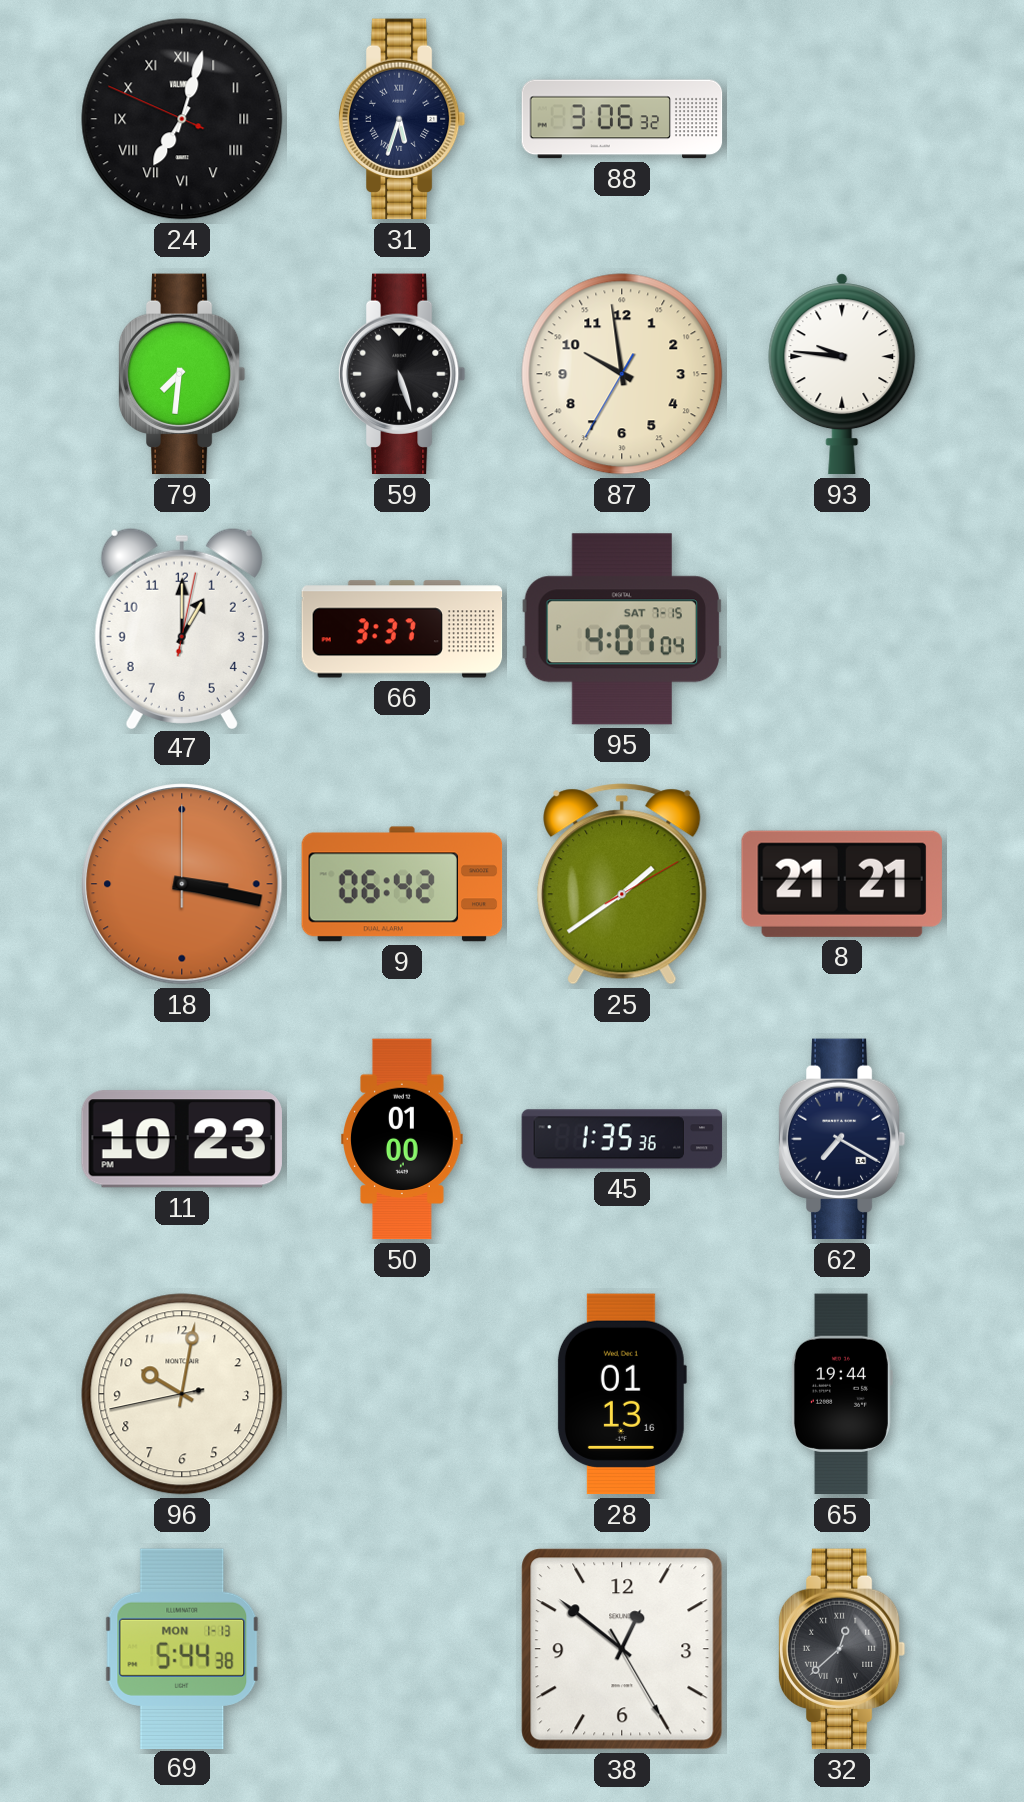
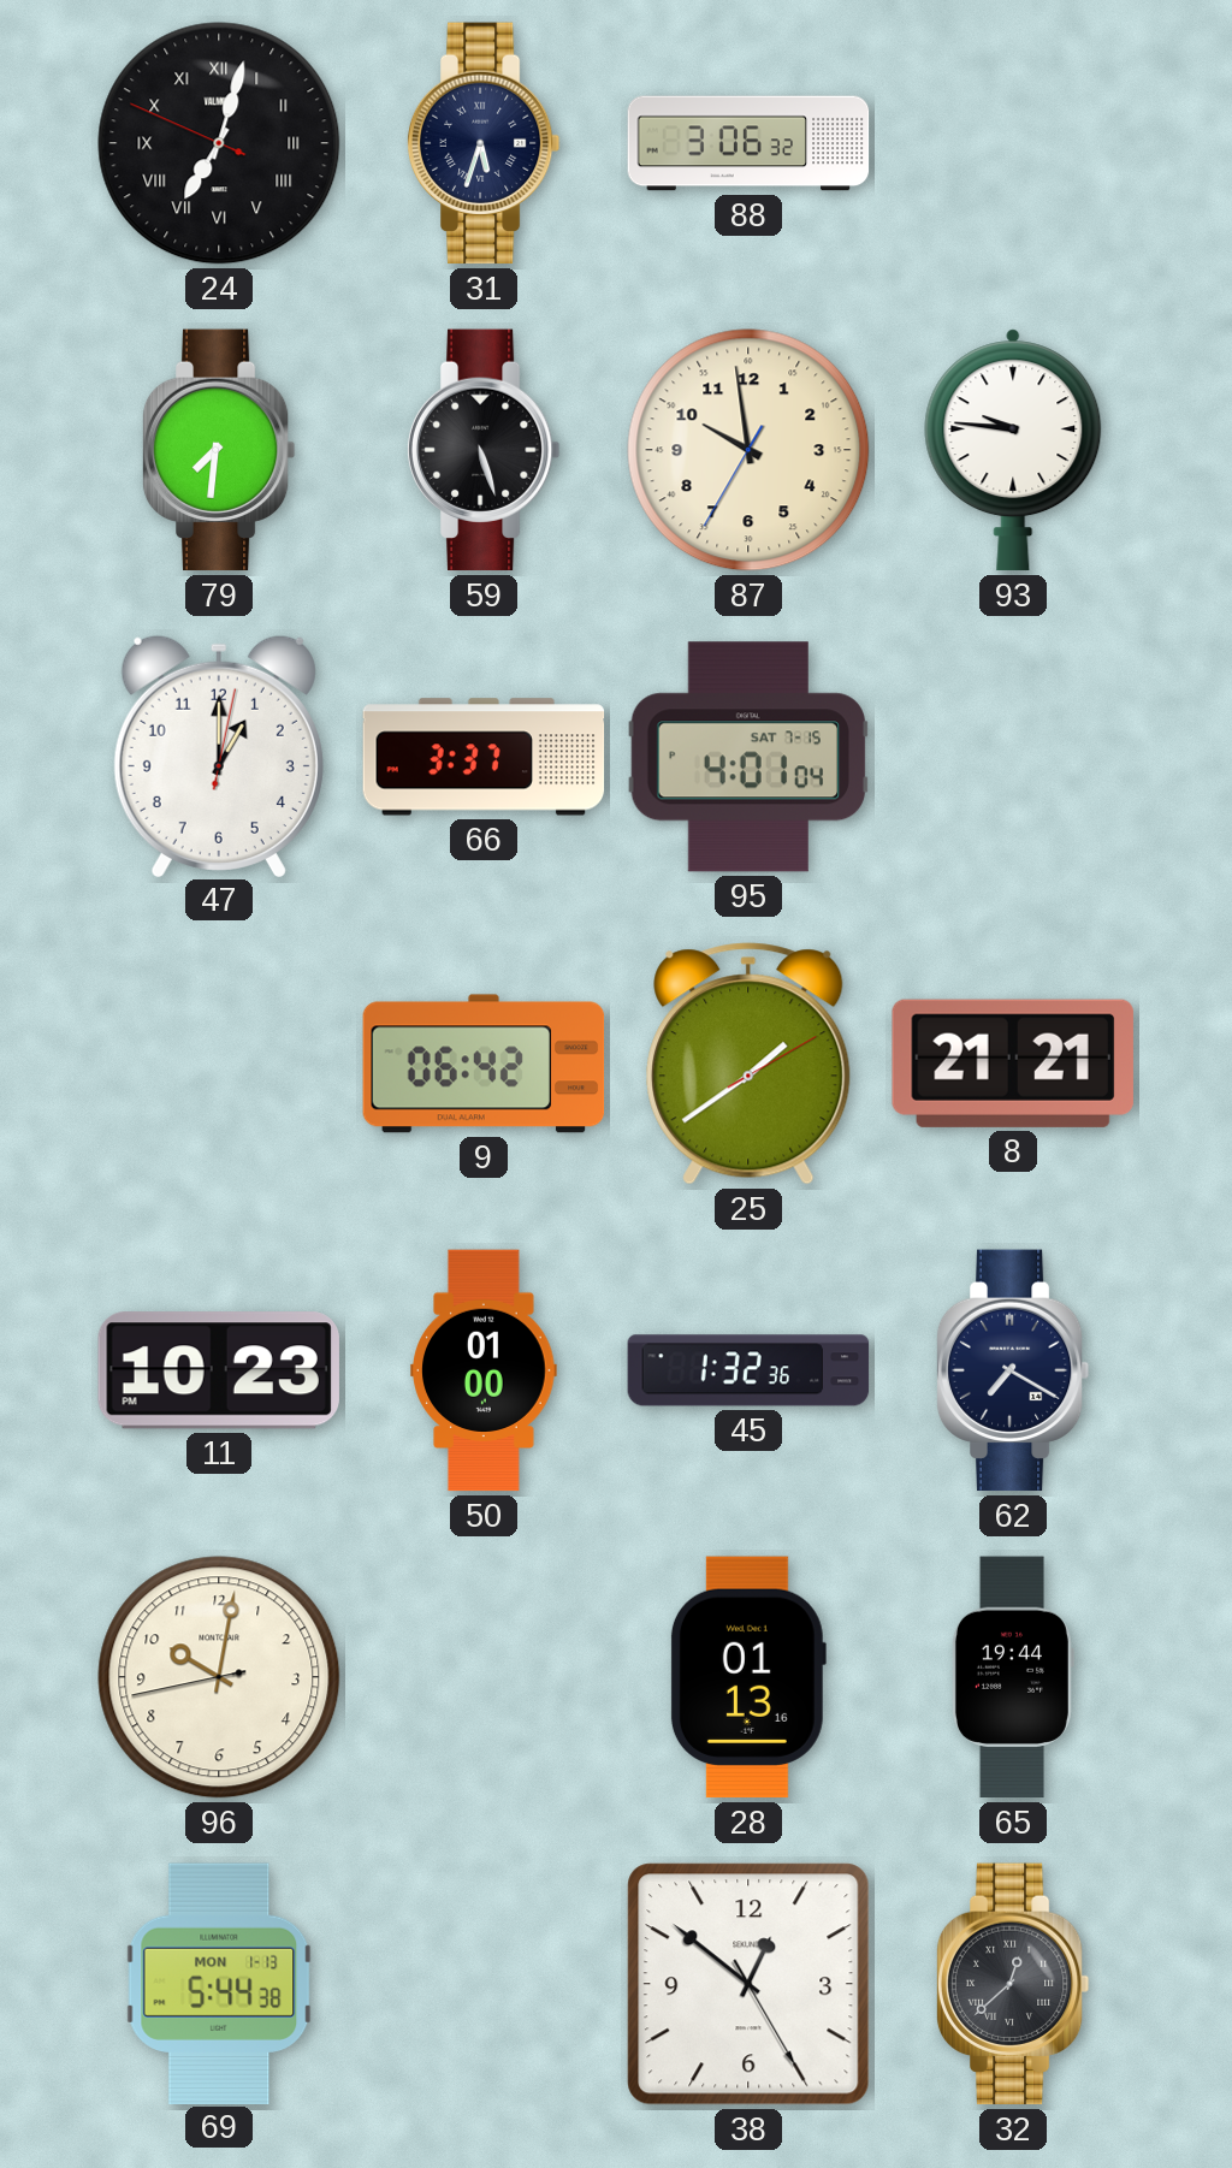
18: 3:17 -> none
45: 1:35 -> 1:32
